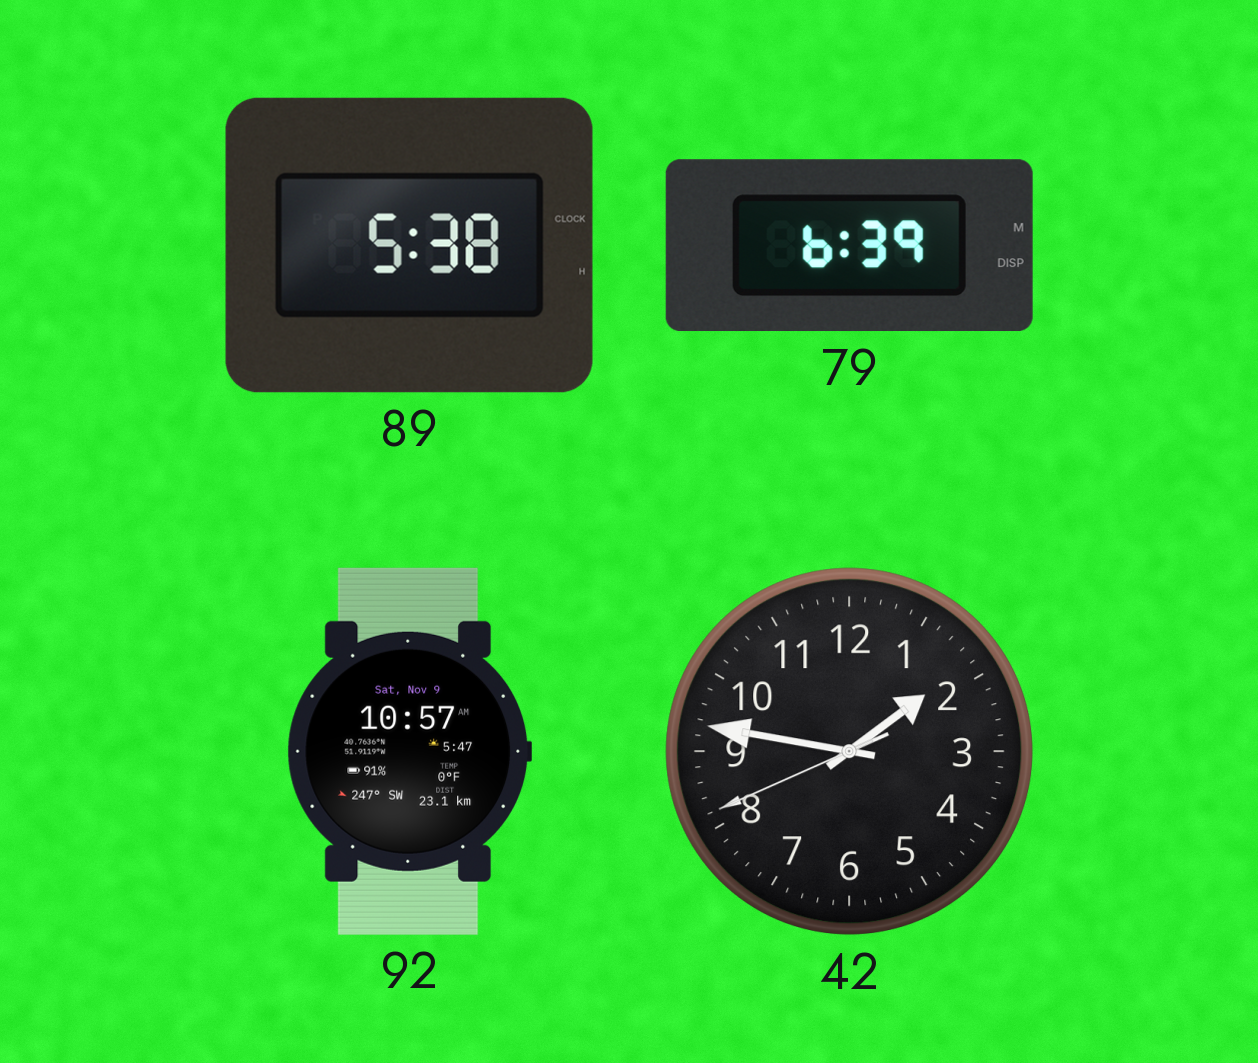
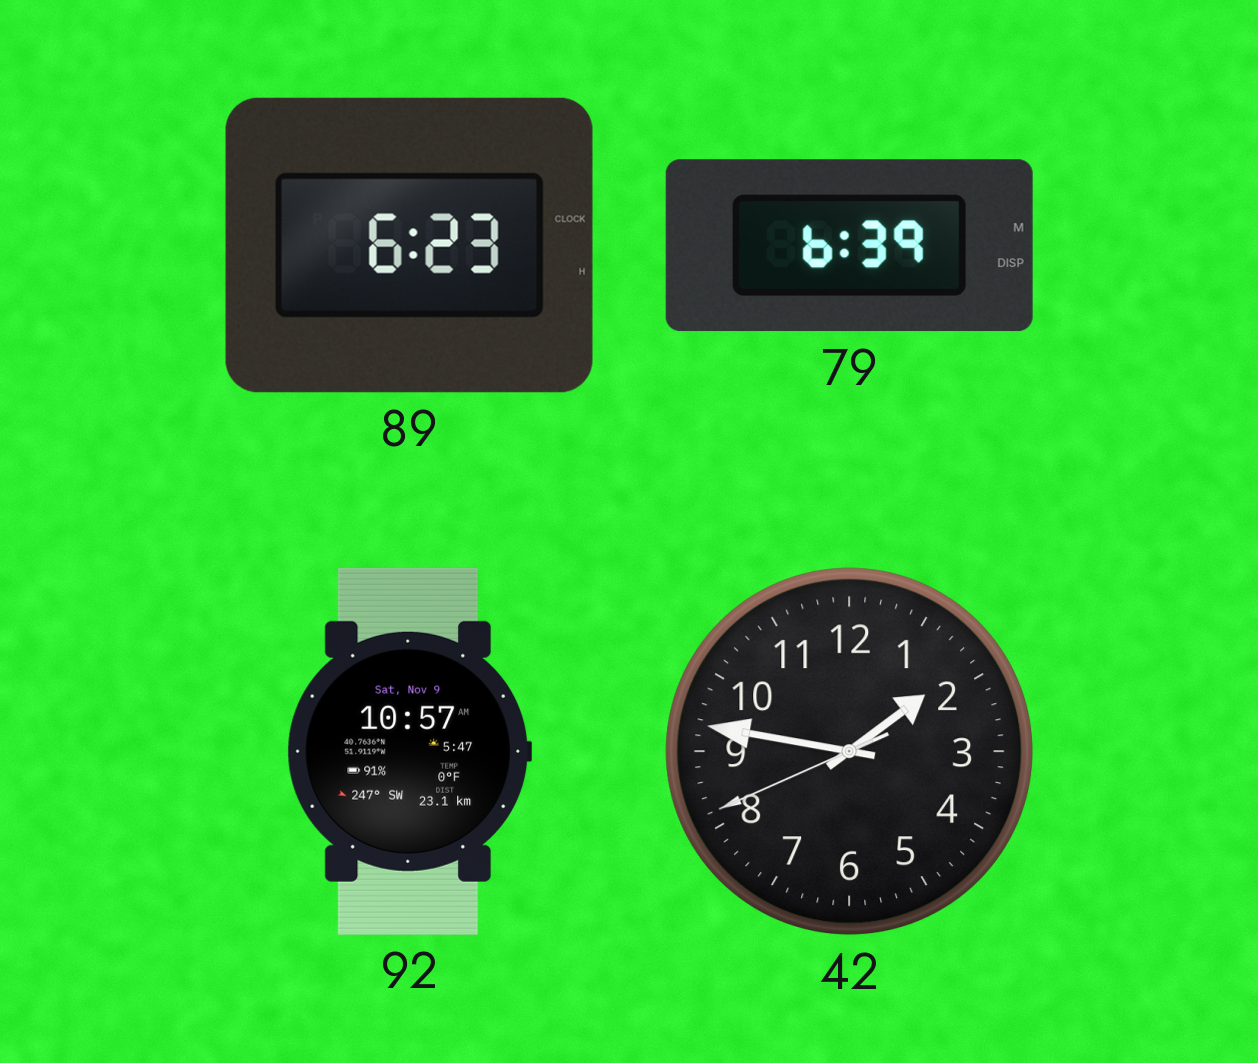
89: 5:38 -> 6:23
